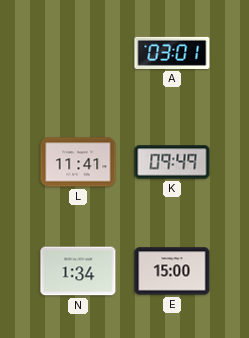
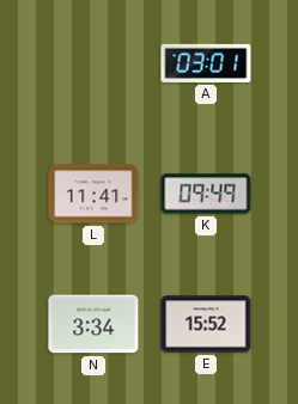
N: 1:34 -> 3:34
E: 15:00 -> 15:52
